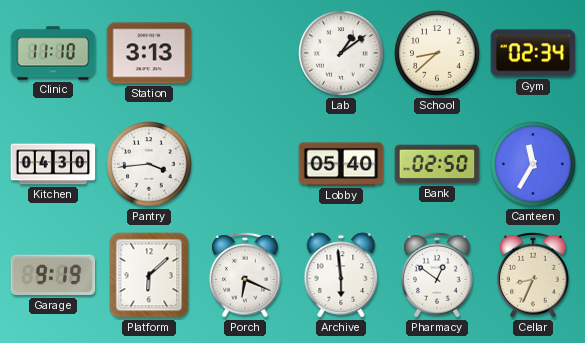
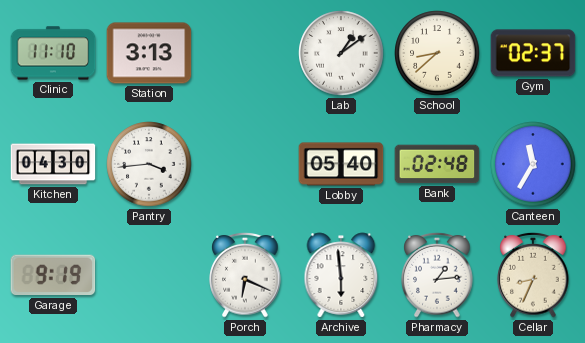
Gym: 02:34 -> 02:37
Bank: 02:50 -> 02:48
Platform: 6:08 -> none
Pharmacy: 12:51 -> 1:14
